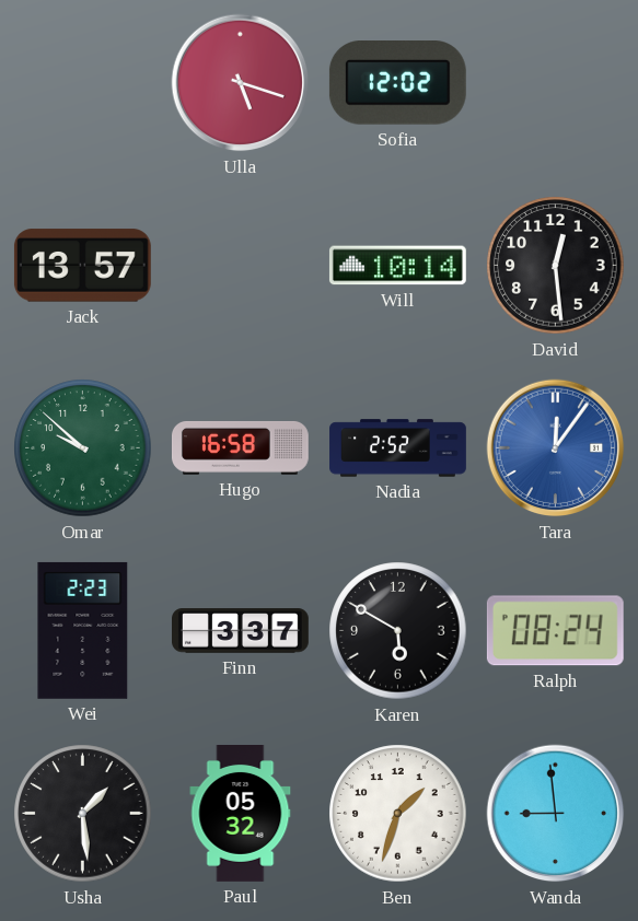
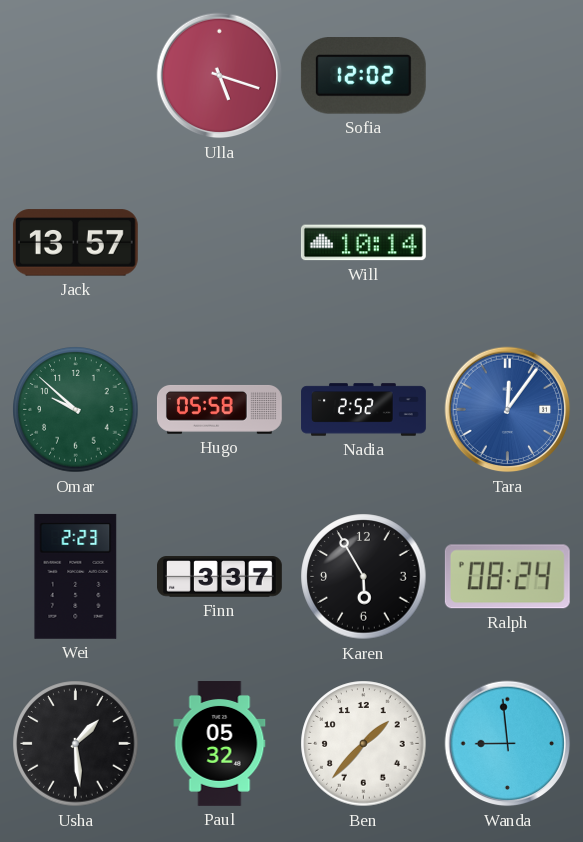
David: 12:29 -> none
Hugo: 16:58 -> 05:58
Karen: 5:50 -> 5:55
Ben: 1:33 -> 1:37
